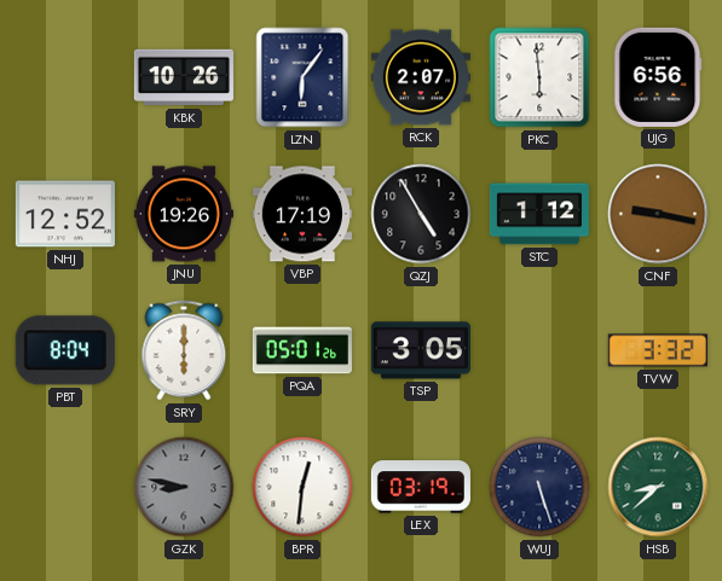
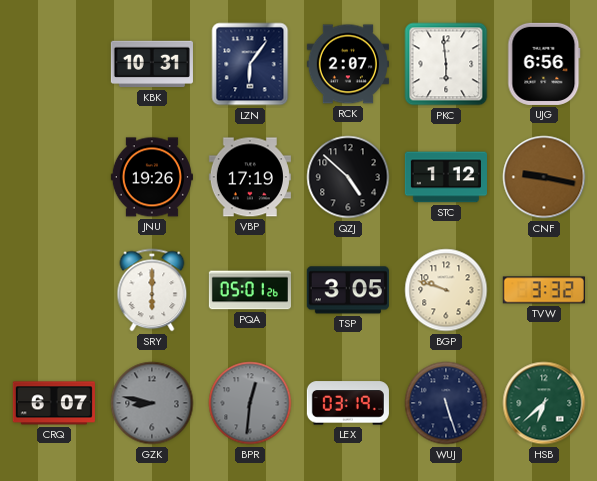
KBK: 10:26 -> 10:31
NHJ: 12:52 -> none
QZJ: 4:55 -> 4:52
PBT: 8:04 -> none
BGP: none -> 9:48
CRQ: none -> 6:07
BPR dial: white -> grey
HSB: 8:38 -> 6:38
